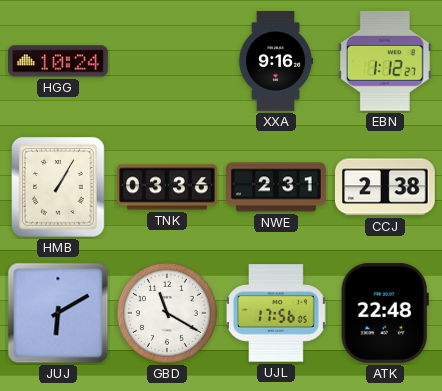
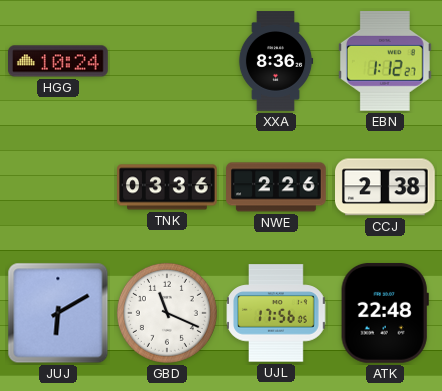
XXA: 9:16 -> 8:36
HMB: 1:05 -> none
NWE: 2:31 -> 2:26
GBD: 11:20 -> 11:19
